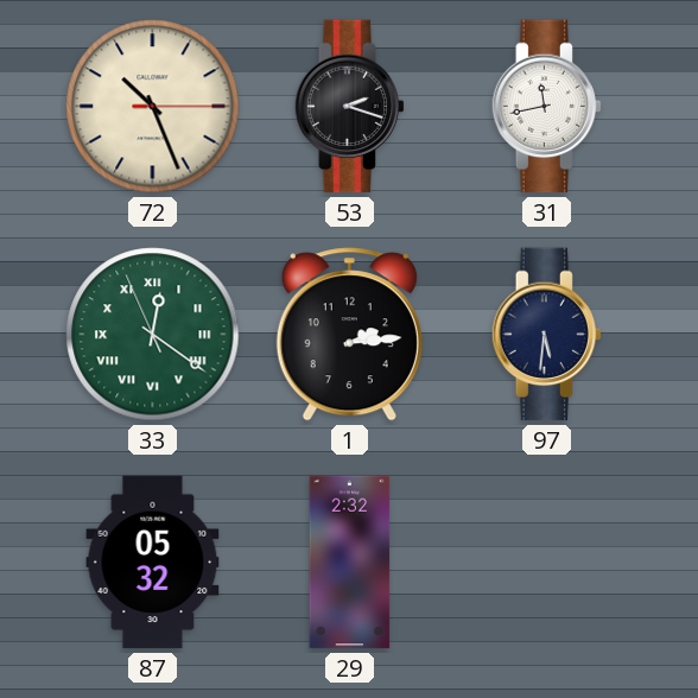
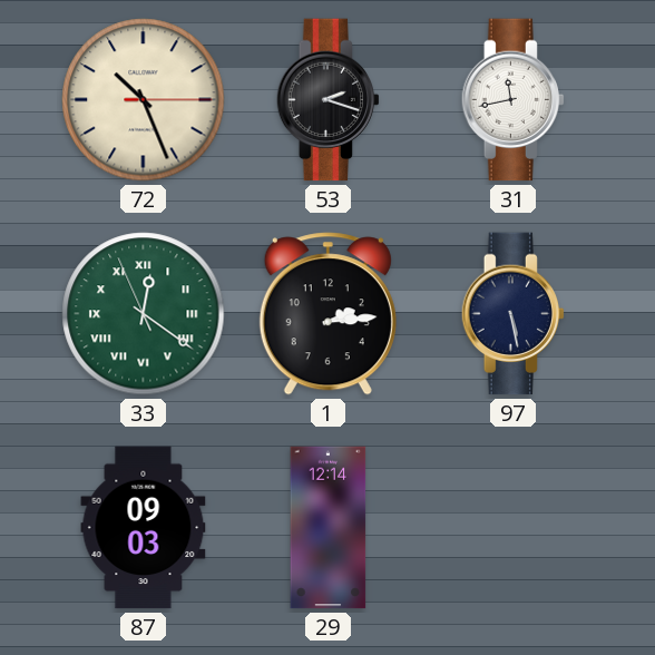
97: 5:31 -> 5:28
87: 05:32 -> 09:03
29: 2:32 -> 12:14
